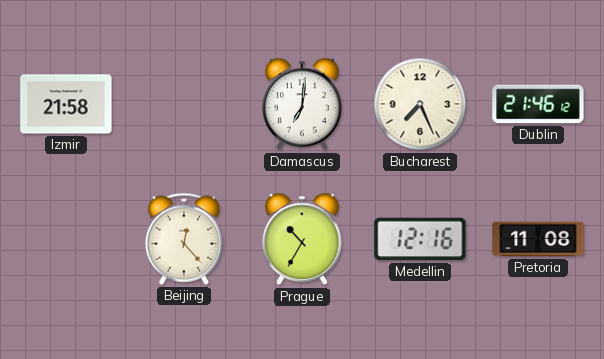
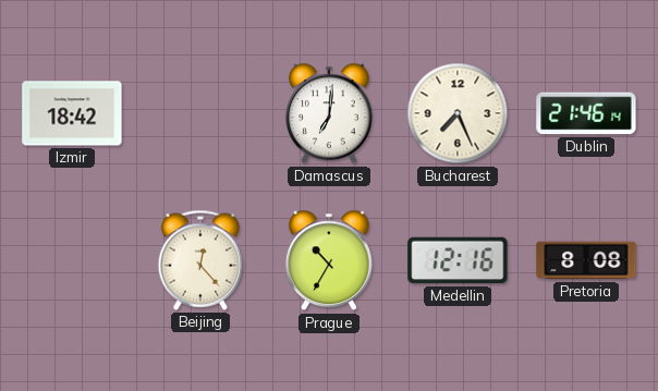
Izmir: 21:58 -> 18:42
Dublin: 21:46:12 -> 21:46:14
Pretoria: 11:08 -> 8:08
